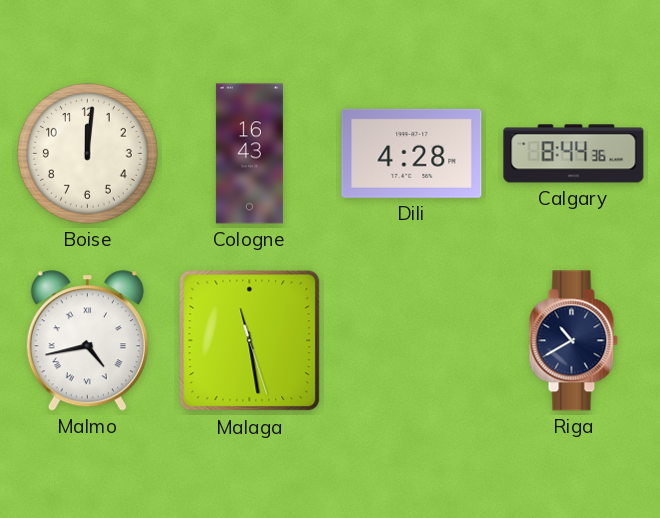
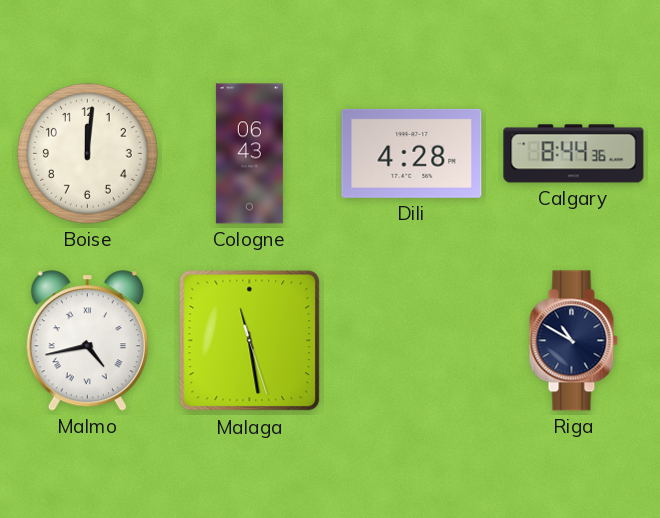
Cologne: 16:43 -> 06:43
Riga: 10:40 -> 10:50
